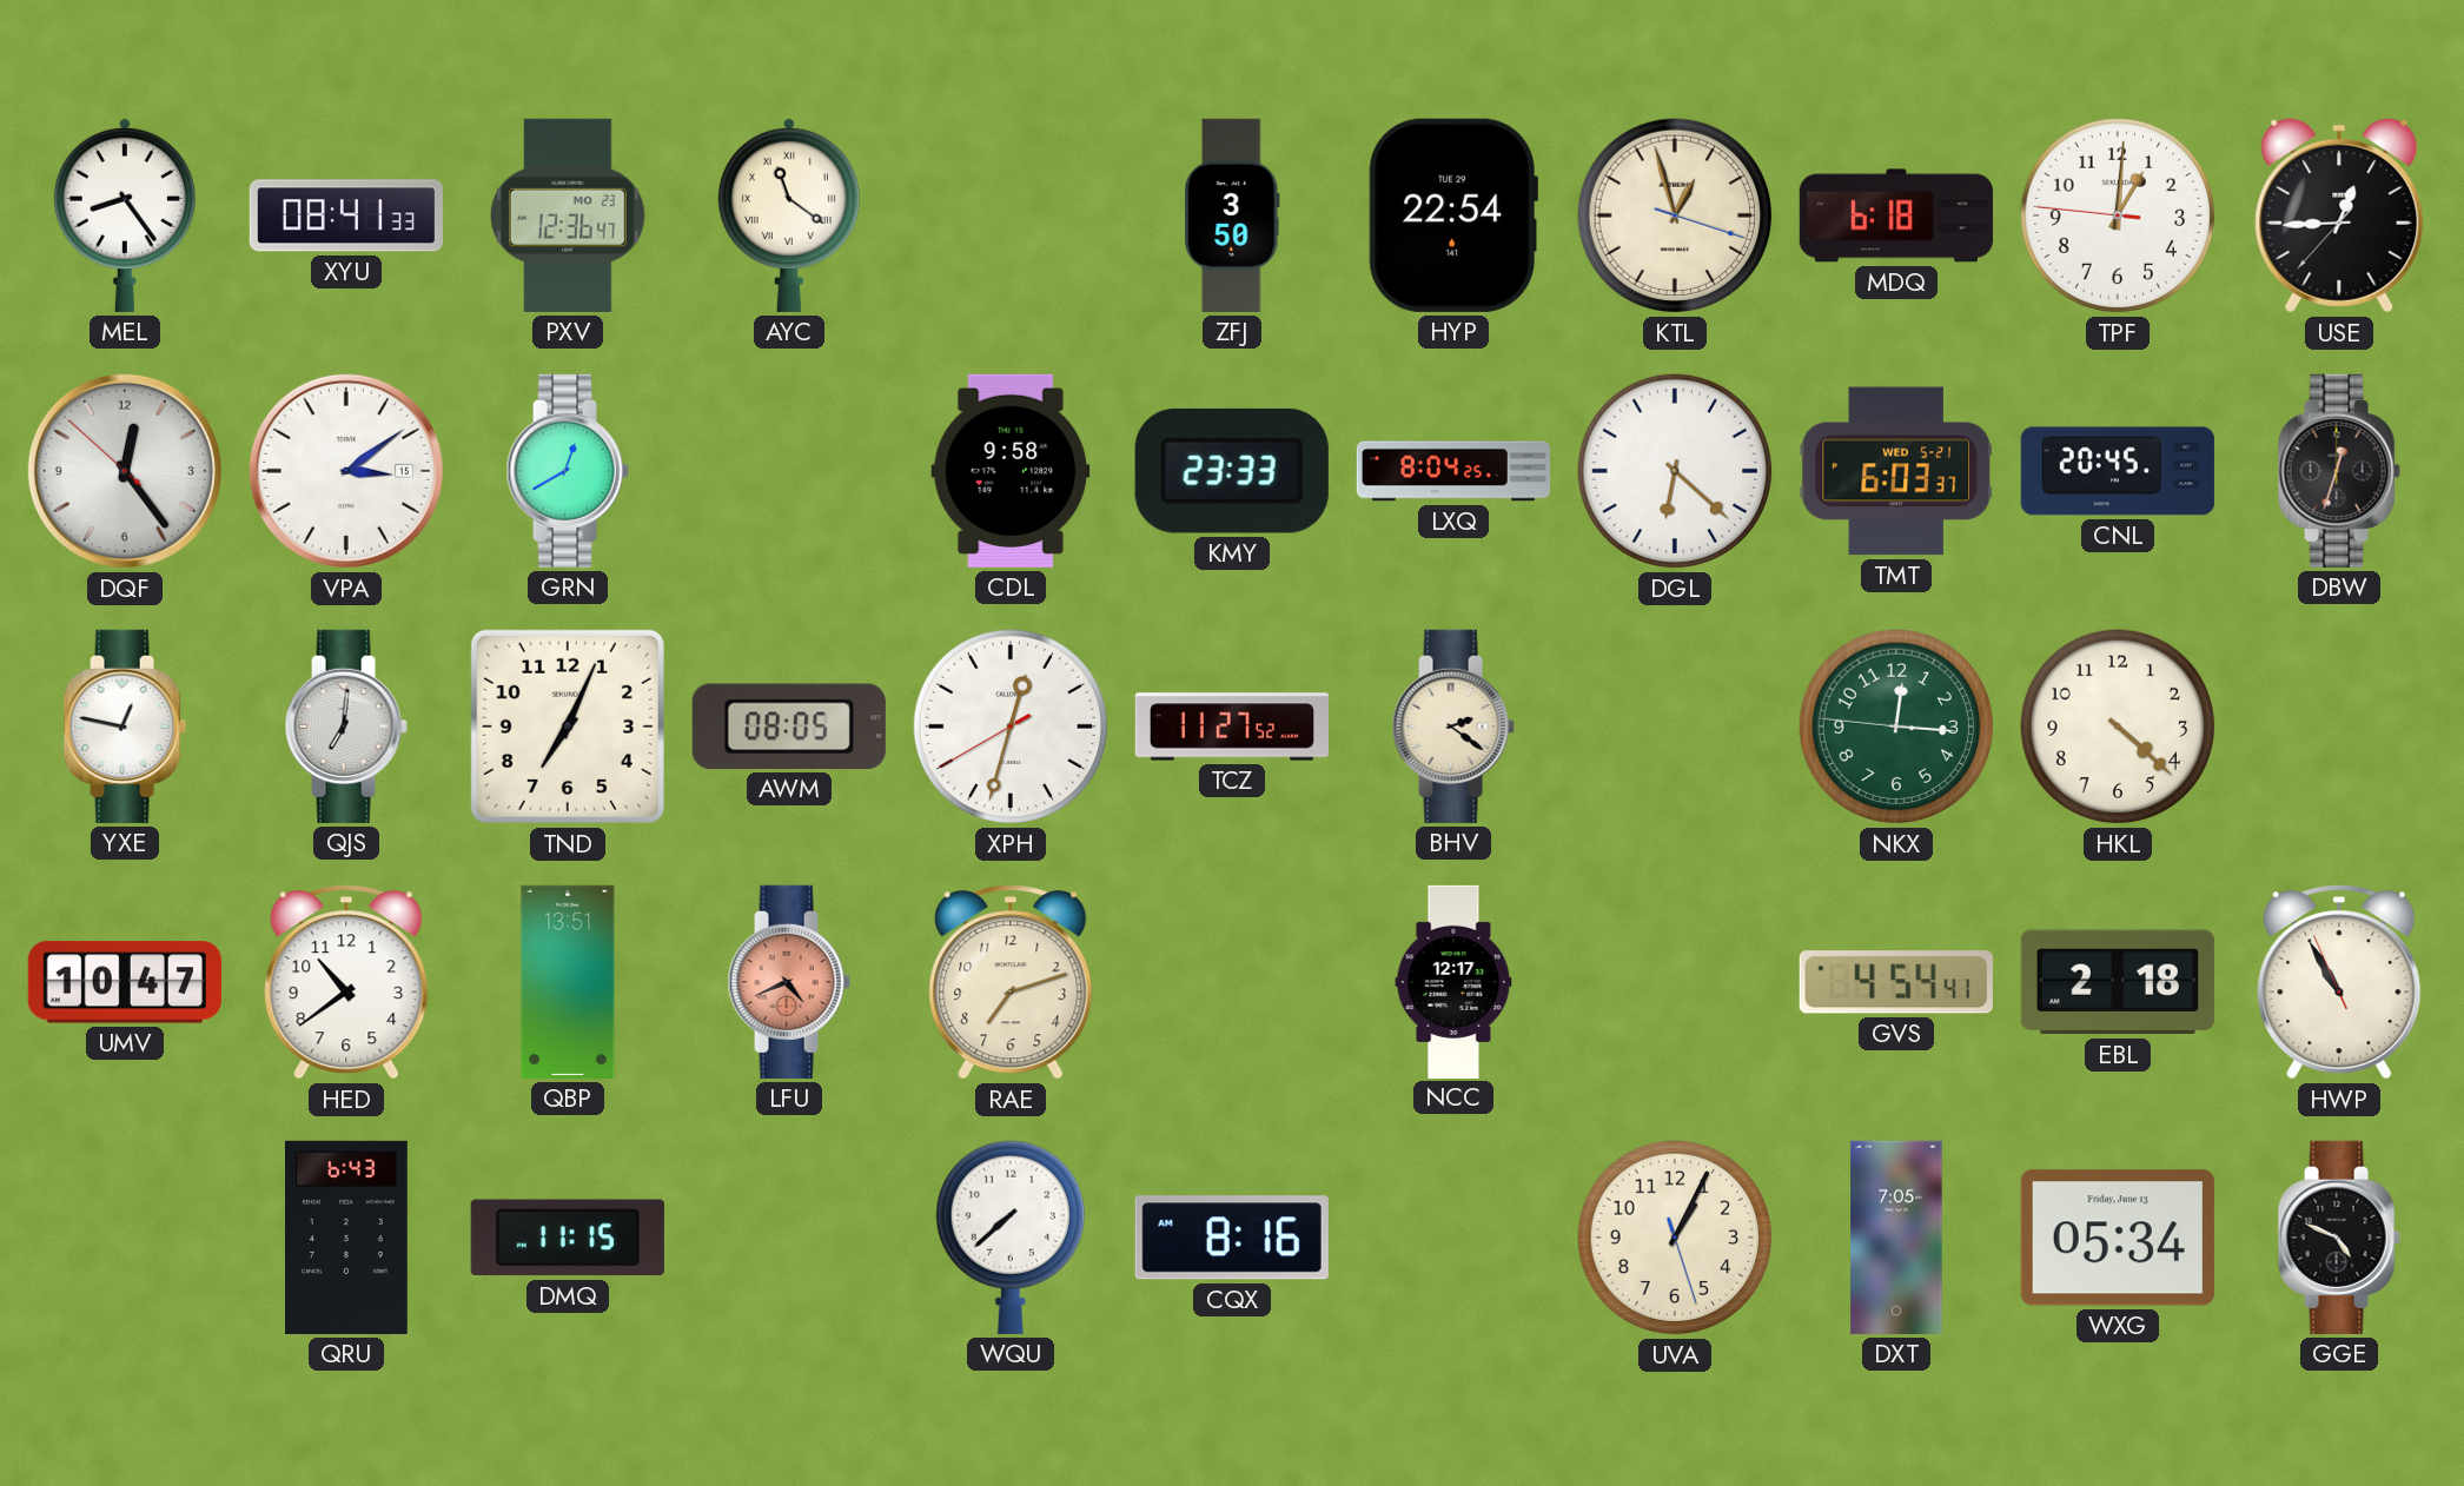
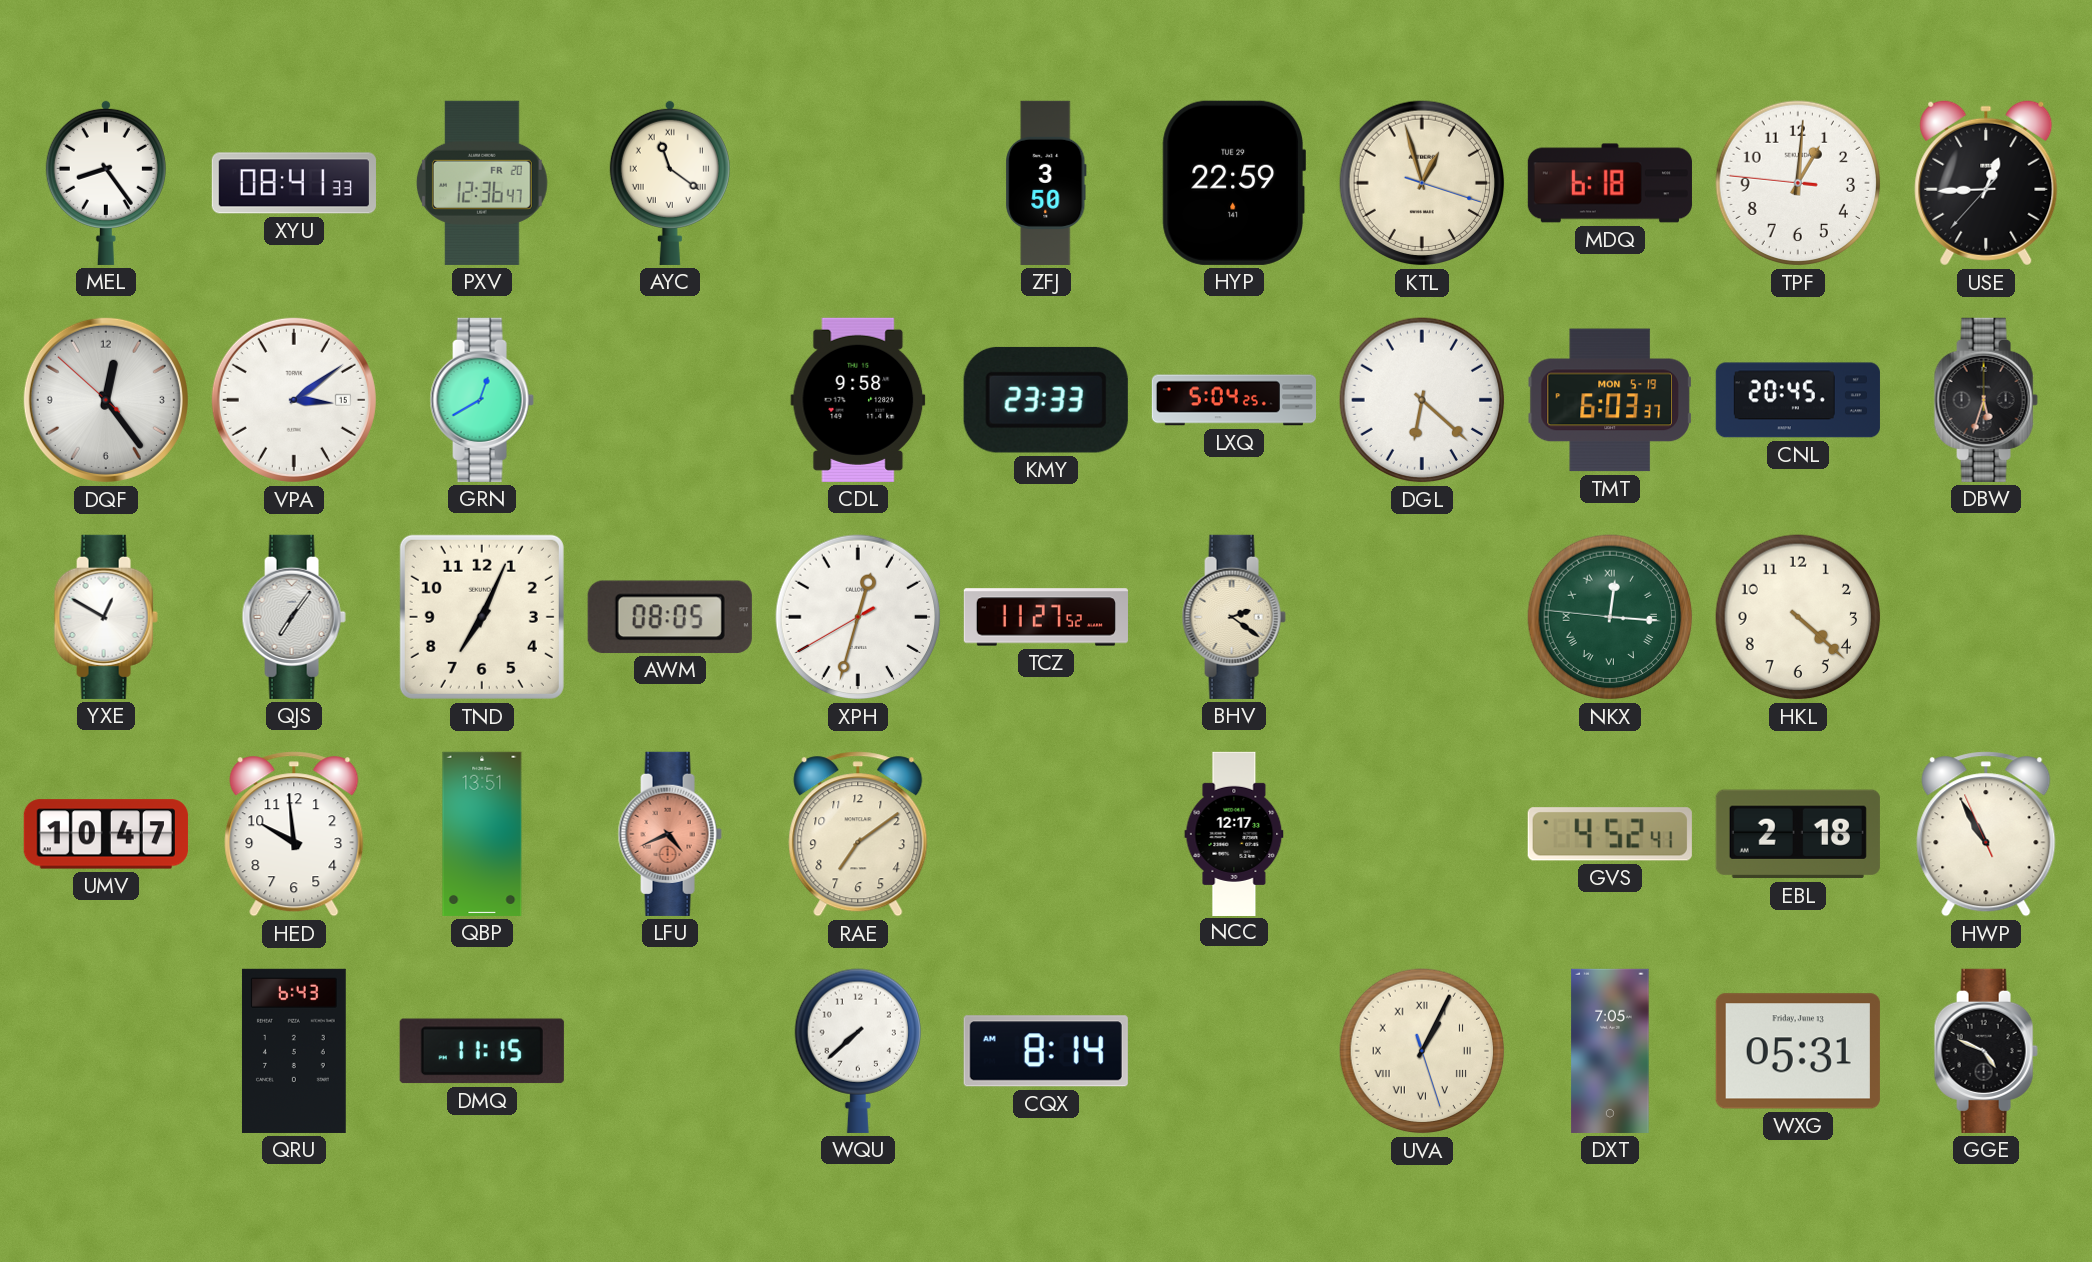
PXV date: MO 23 -> FR 20
HYP: 22:54 -> 22:59
LXQ: 8:04 -> 5:04
TMT date: WED 5-21 -> MON 5-19
DBW: 12:33 -> 5:33
YXE: 12:47 -> 12:50
QJS: 7:01 -> 7:06
NKX numerals: Arabic -> Roman
HED: 10:39 -> 9:59
RAE: 7:12 -> 7:09
GVS: 4:54 -> 4:52
CQX: 8:16 -> 8:14
UVA numerals: Arabic -> Roman
WXG: 05:34 -> 05:31
